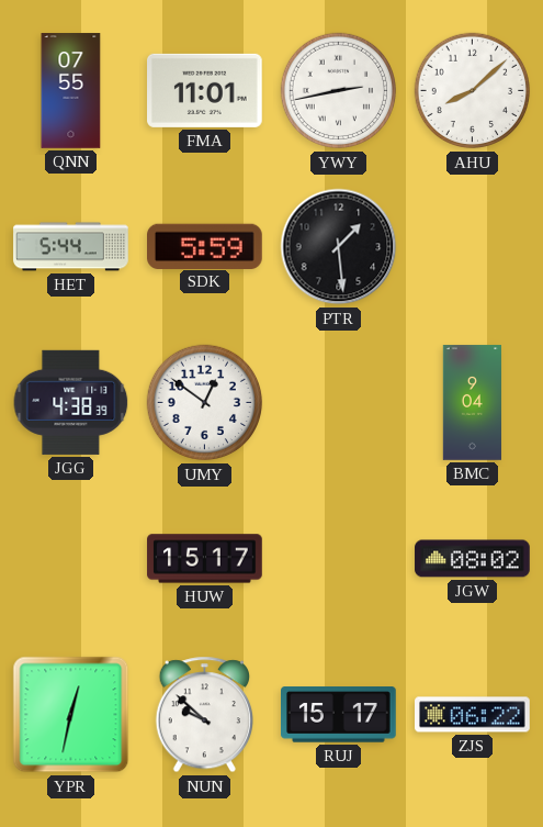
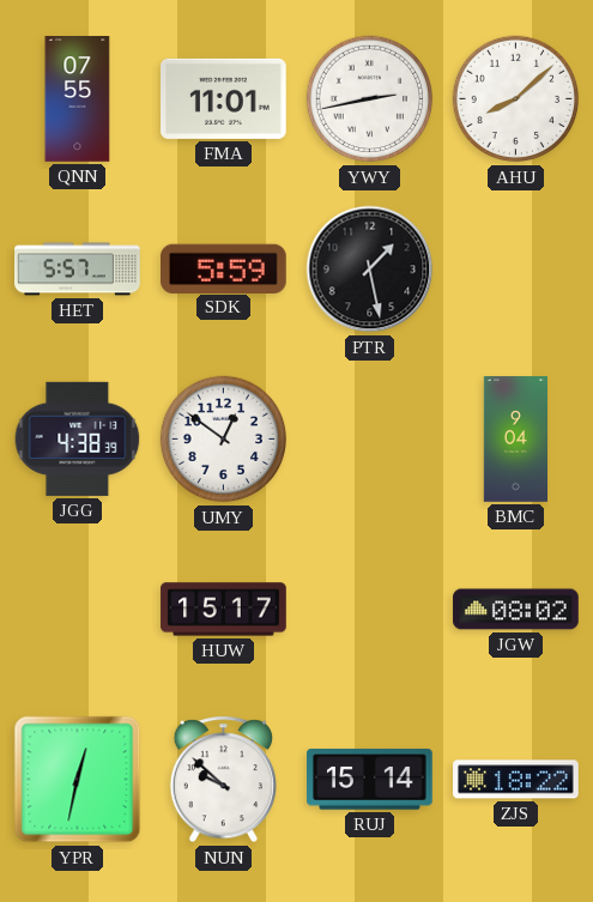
HET: 5:44 -> 5:57
PTR: 1:29 -> 1:28
RUJ: 15:17 -> 15:14
ZJS: 06:22 -> 18:22
